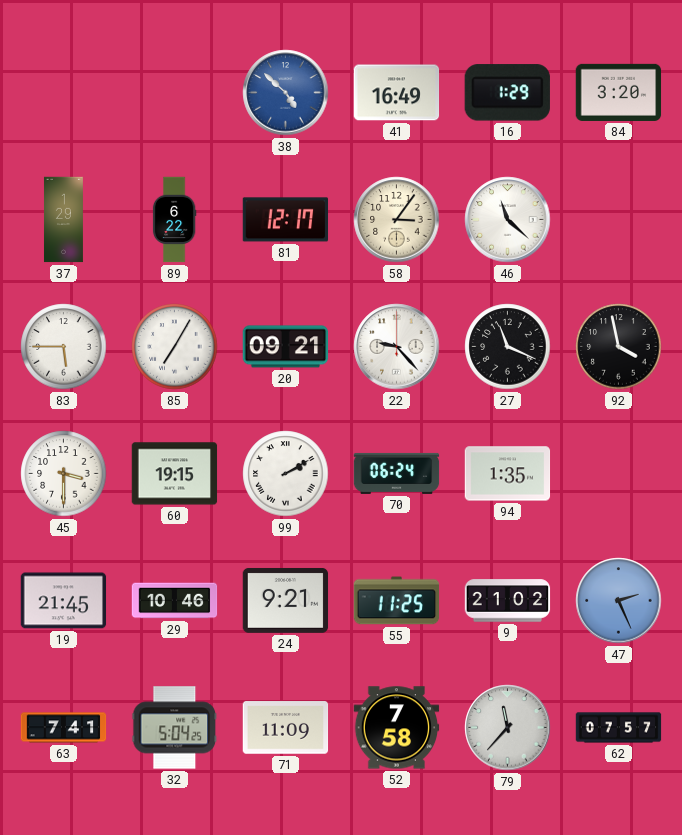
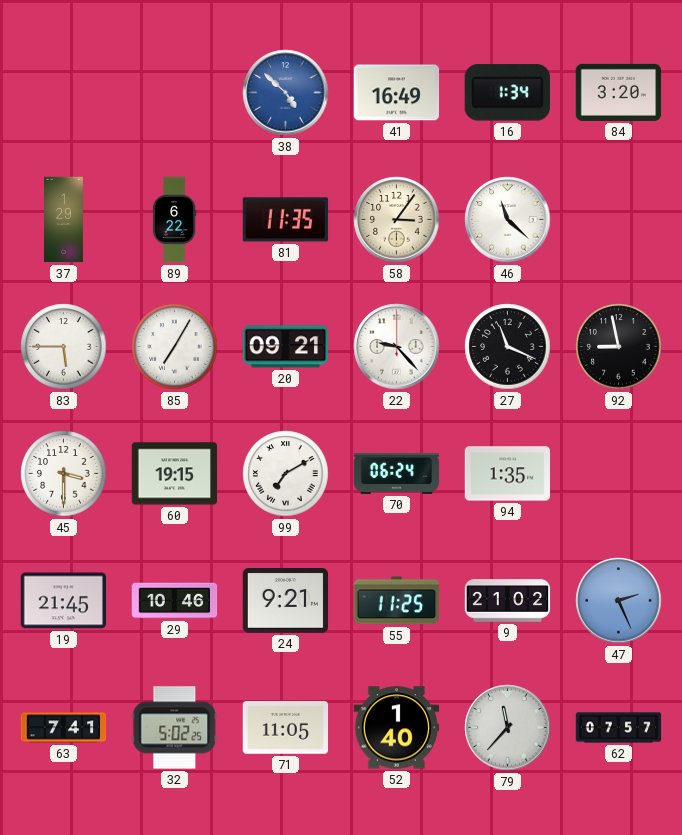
16: 1:29 -> 1:34
81: 12:17 -> 11:35
92: 3:58 -> 8:58
99: 2:10 -> 7:10
32: 5:04 -> 5:02
71: 11:09 -> 11:05
52: 7:58 -> 1:40
